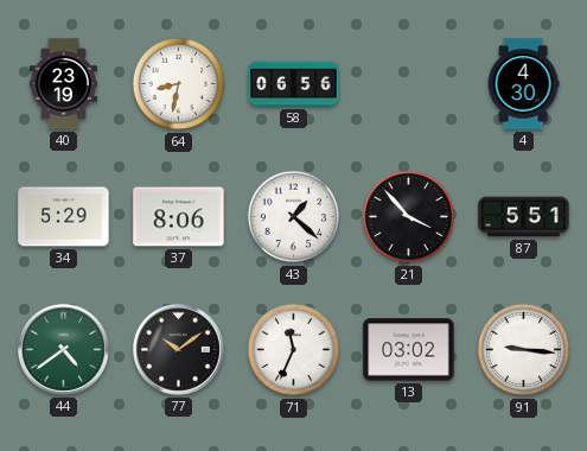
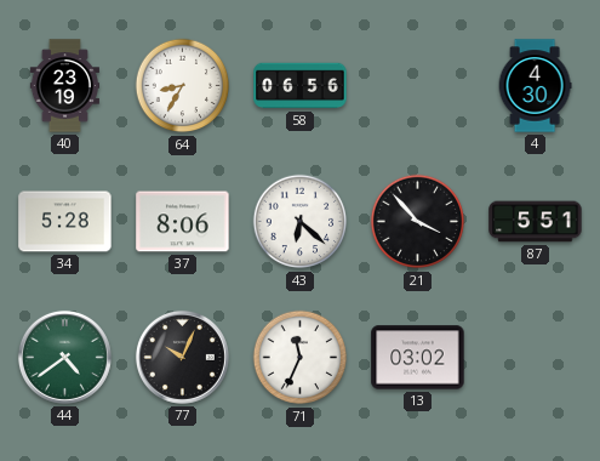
64: 8:32 -> 8:35
34: 5:29 -> 5:28
43: 1:22 -> 6:22
77: 10:09 -> 10:04
91: 9:16 -> none
